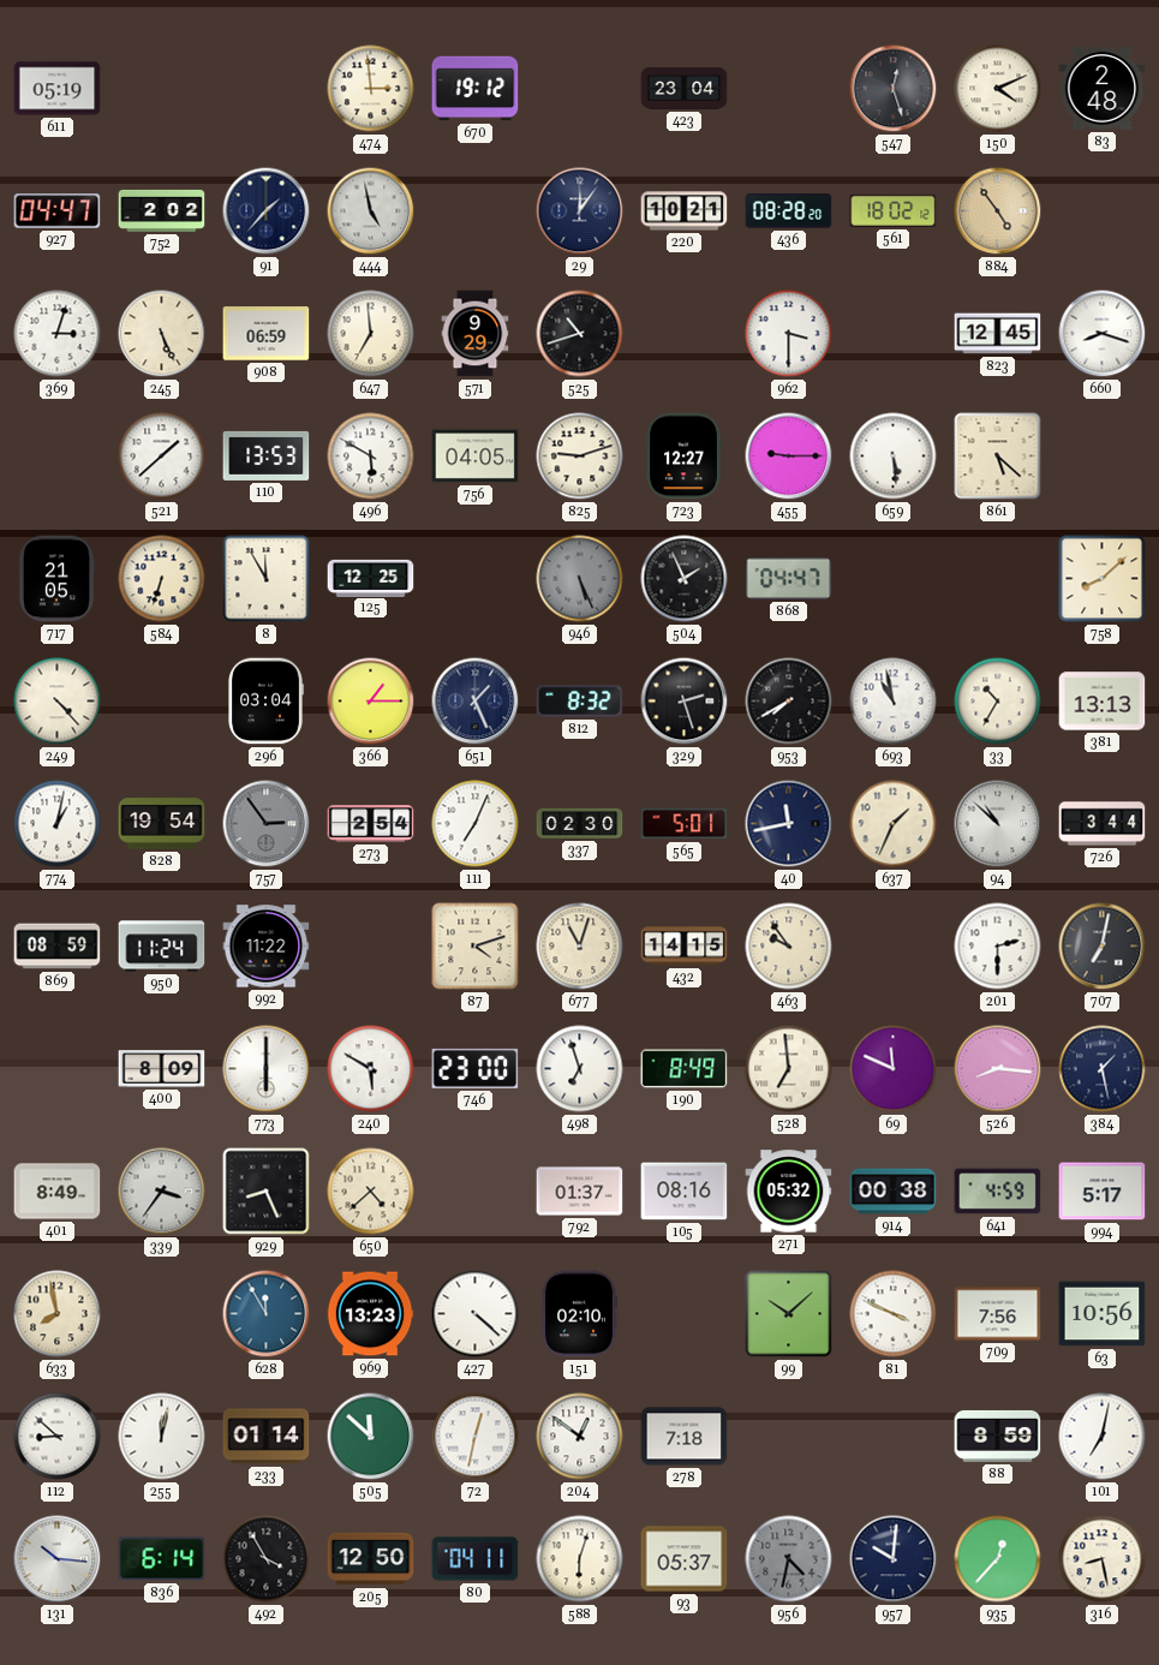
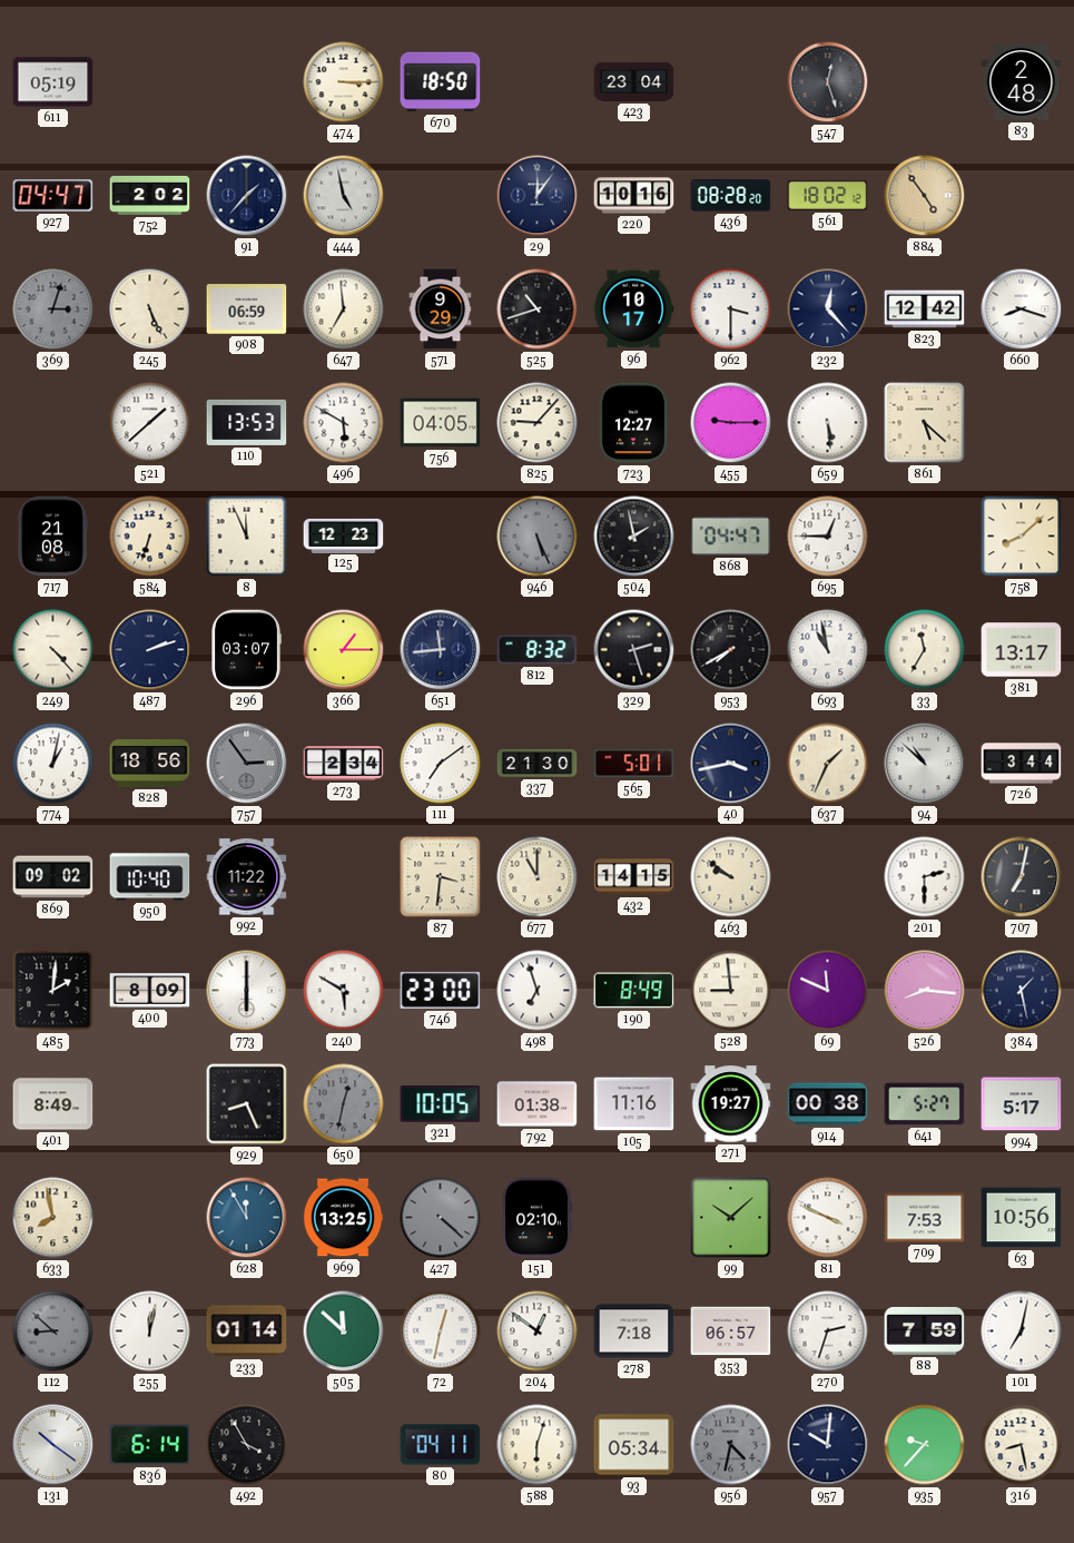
474: 2:59 -> 3:15
670: 19:12 -> 18:50
150: 4:11 -> none
220: 10:21 -> 10:16
369 dial: white -> grey
96: none -> 10:17
232: none -> 12:23
823: 12:45 -> 12:42
825: 9:12 -> 9:07
717: 21:05 -> 21:08
8: 11:55 -> 11:56
125: 12:25 -> 12:23
504: 1:56 -> 1:58
695: none -> 12:45
487: none -> 2:12
296: 03:04 -> 03:07
651: 1:26 -> 11:44
33: 10:35 -> 11:35
381: 13:13 -> 13:17
828: 19:54 -> 18:56
273: 2:54 -> 2:34
111: 7:04 -> 7:09
337: 02:30 -> 21:30
40: 11:43 -> 3:43
869: 08:59 -> 09:02
950: 11:24 -> 10:40
87: 4:12 -> 3:31
677: 11:03 -> 11:00
463: 9:54 -> 9:51
485: none -> 2:01
528: 6:59 -> 8:59
339: 3:36 -> none
650: 4:38 -> 12:32
650 dial: cream -> grey
321: none -> 10:05
792: 01:37 -> 01:38
105: 08:16 -> 11:16
271: 05:32 -> 19:27
641: 4:59 -> 5:27
969: 13:23 -> 13:25
427 dial: white -> grey
709: 7:56 -> 7:53
112 dial: white -> grey
353: none -> 06:57
270: none -> 2:33
88: 8:59 -> 7:59
131: 10:16 -> 10:21
205: 12:50 -> none
93: 05:37 -> 05:34
935: 12:37 -> 9:37
